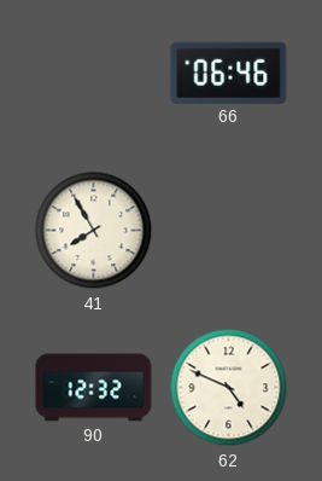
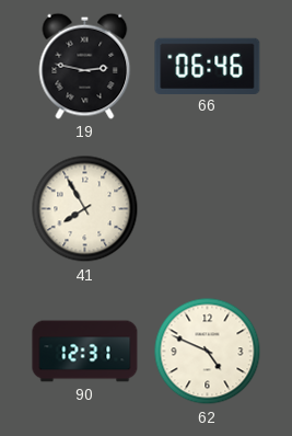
19: none -> 2:47
90: 12:32 -> 12:31
